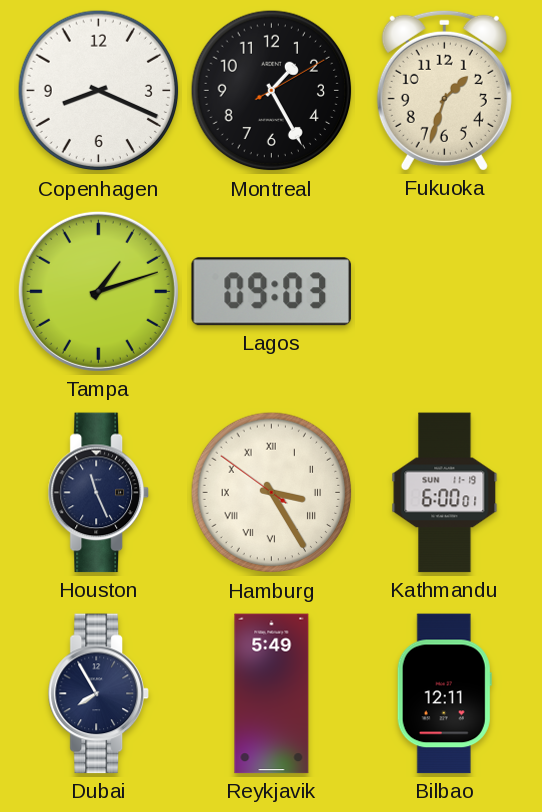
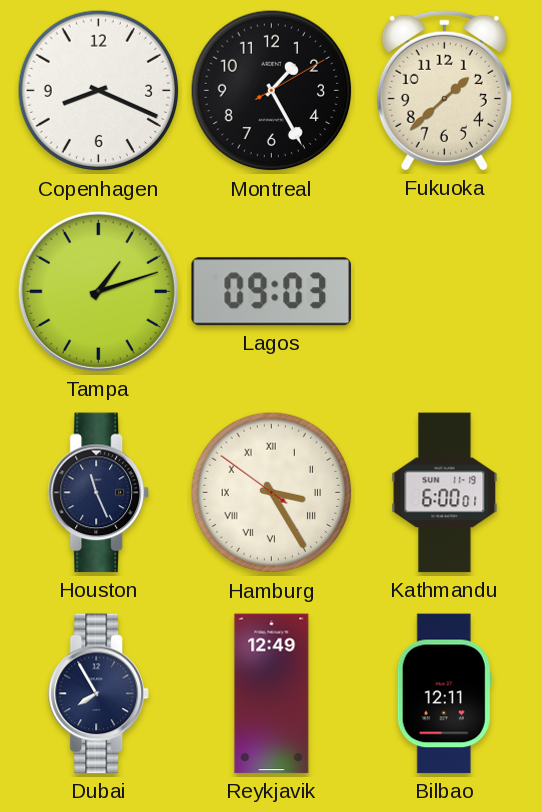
Fukuoka: 1:33 -> 1:38
Reykjavik: 5:49 -> 12:49
